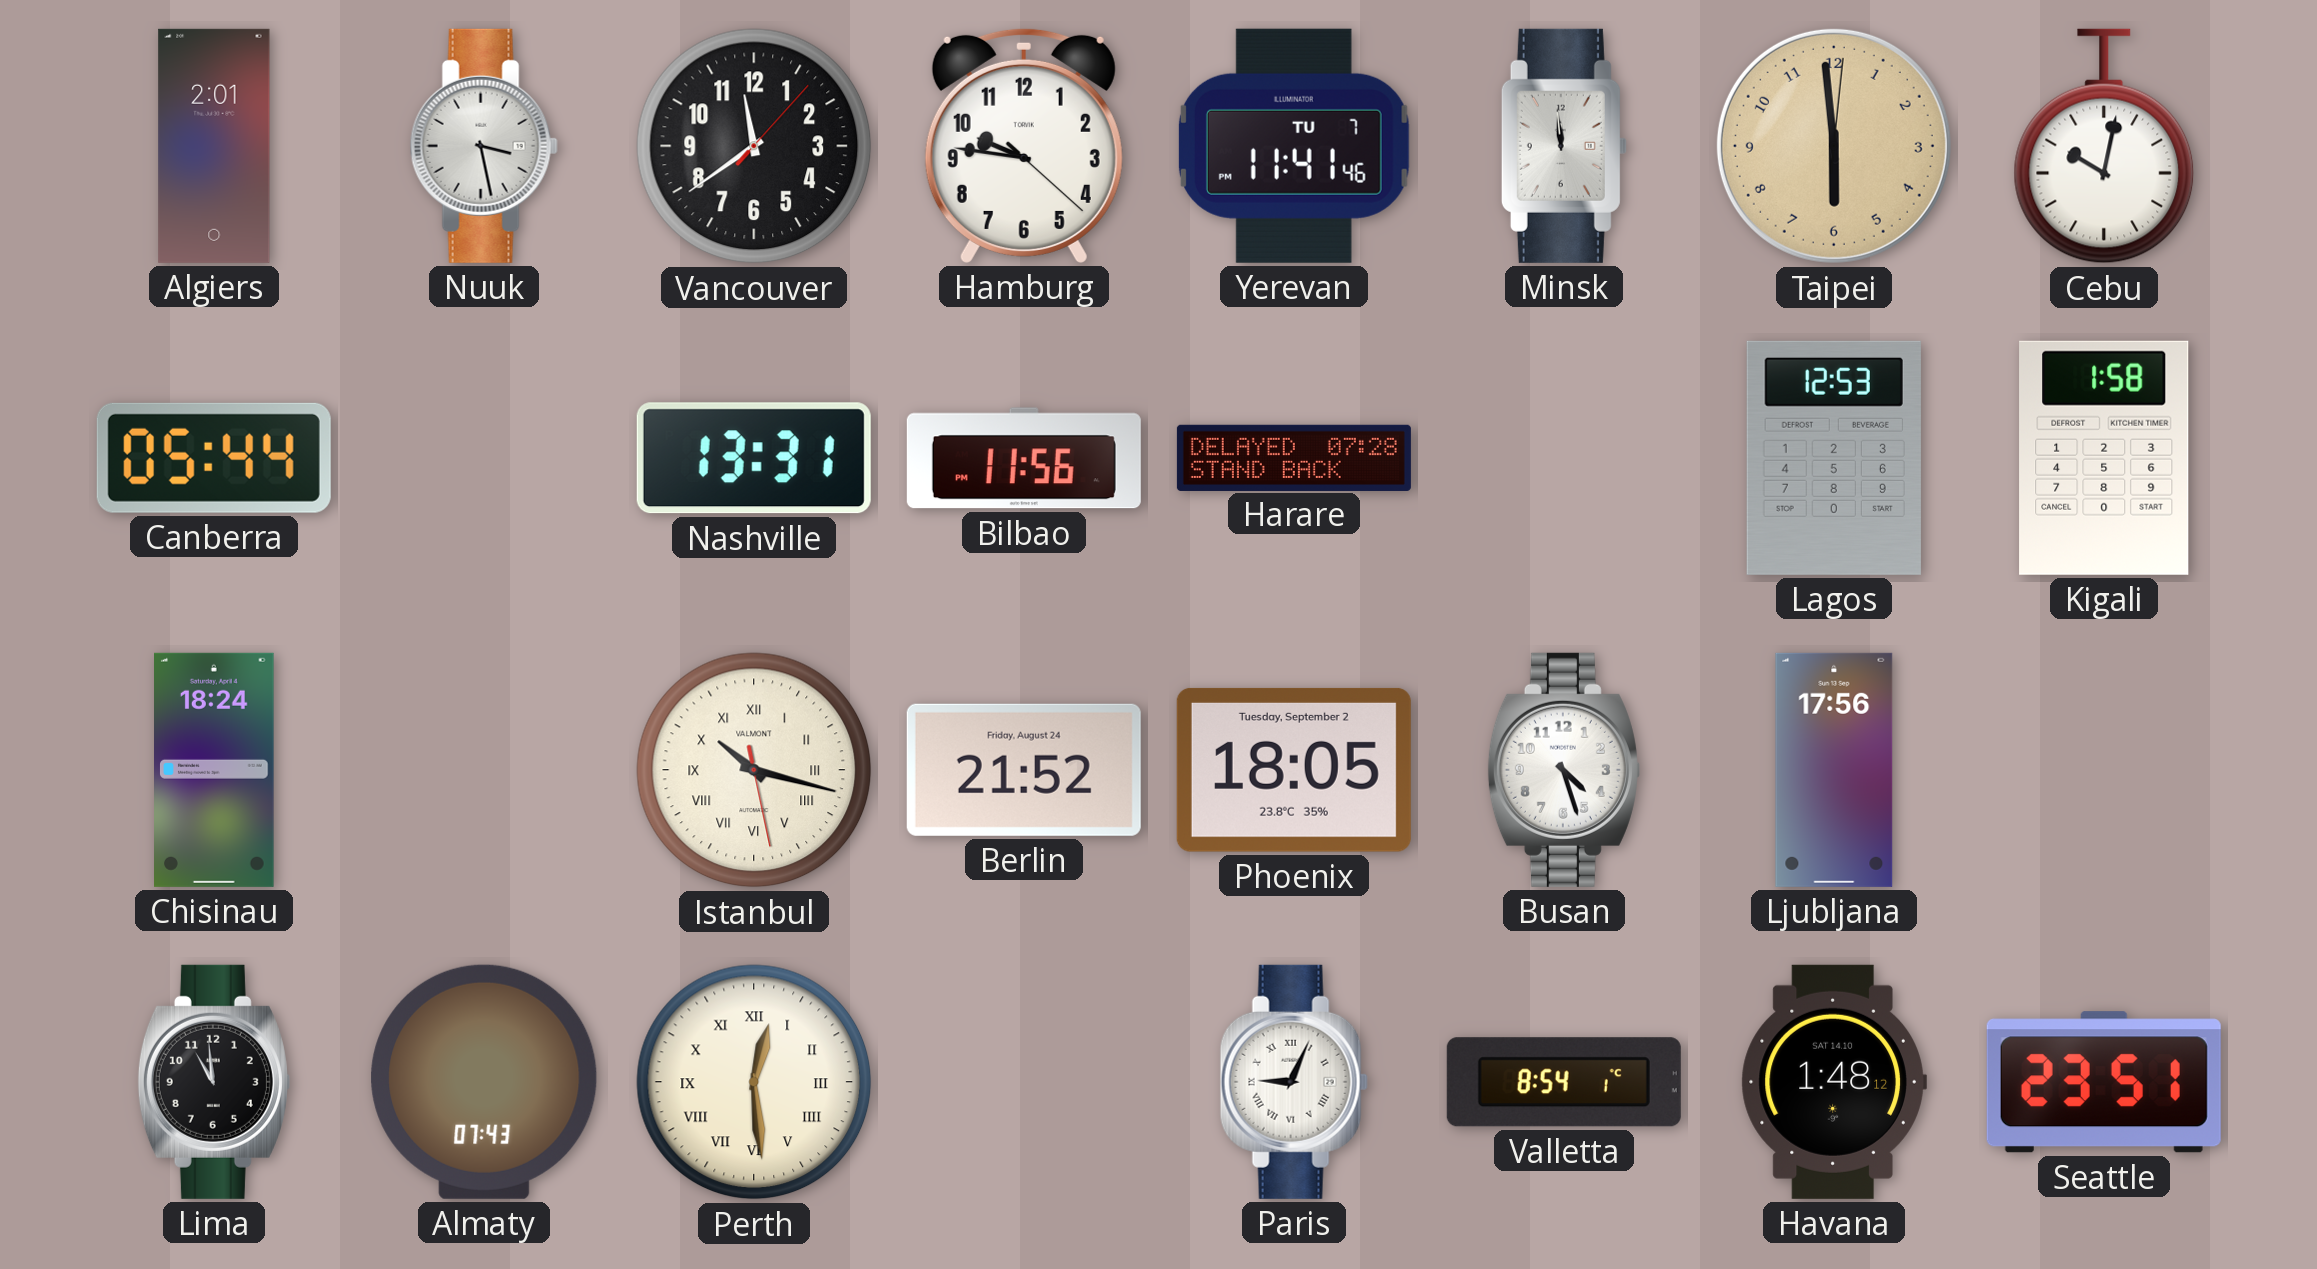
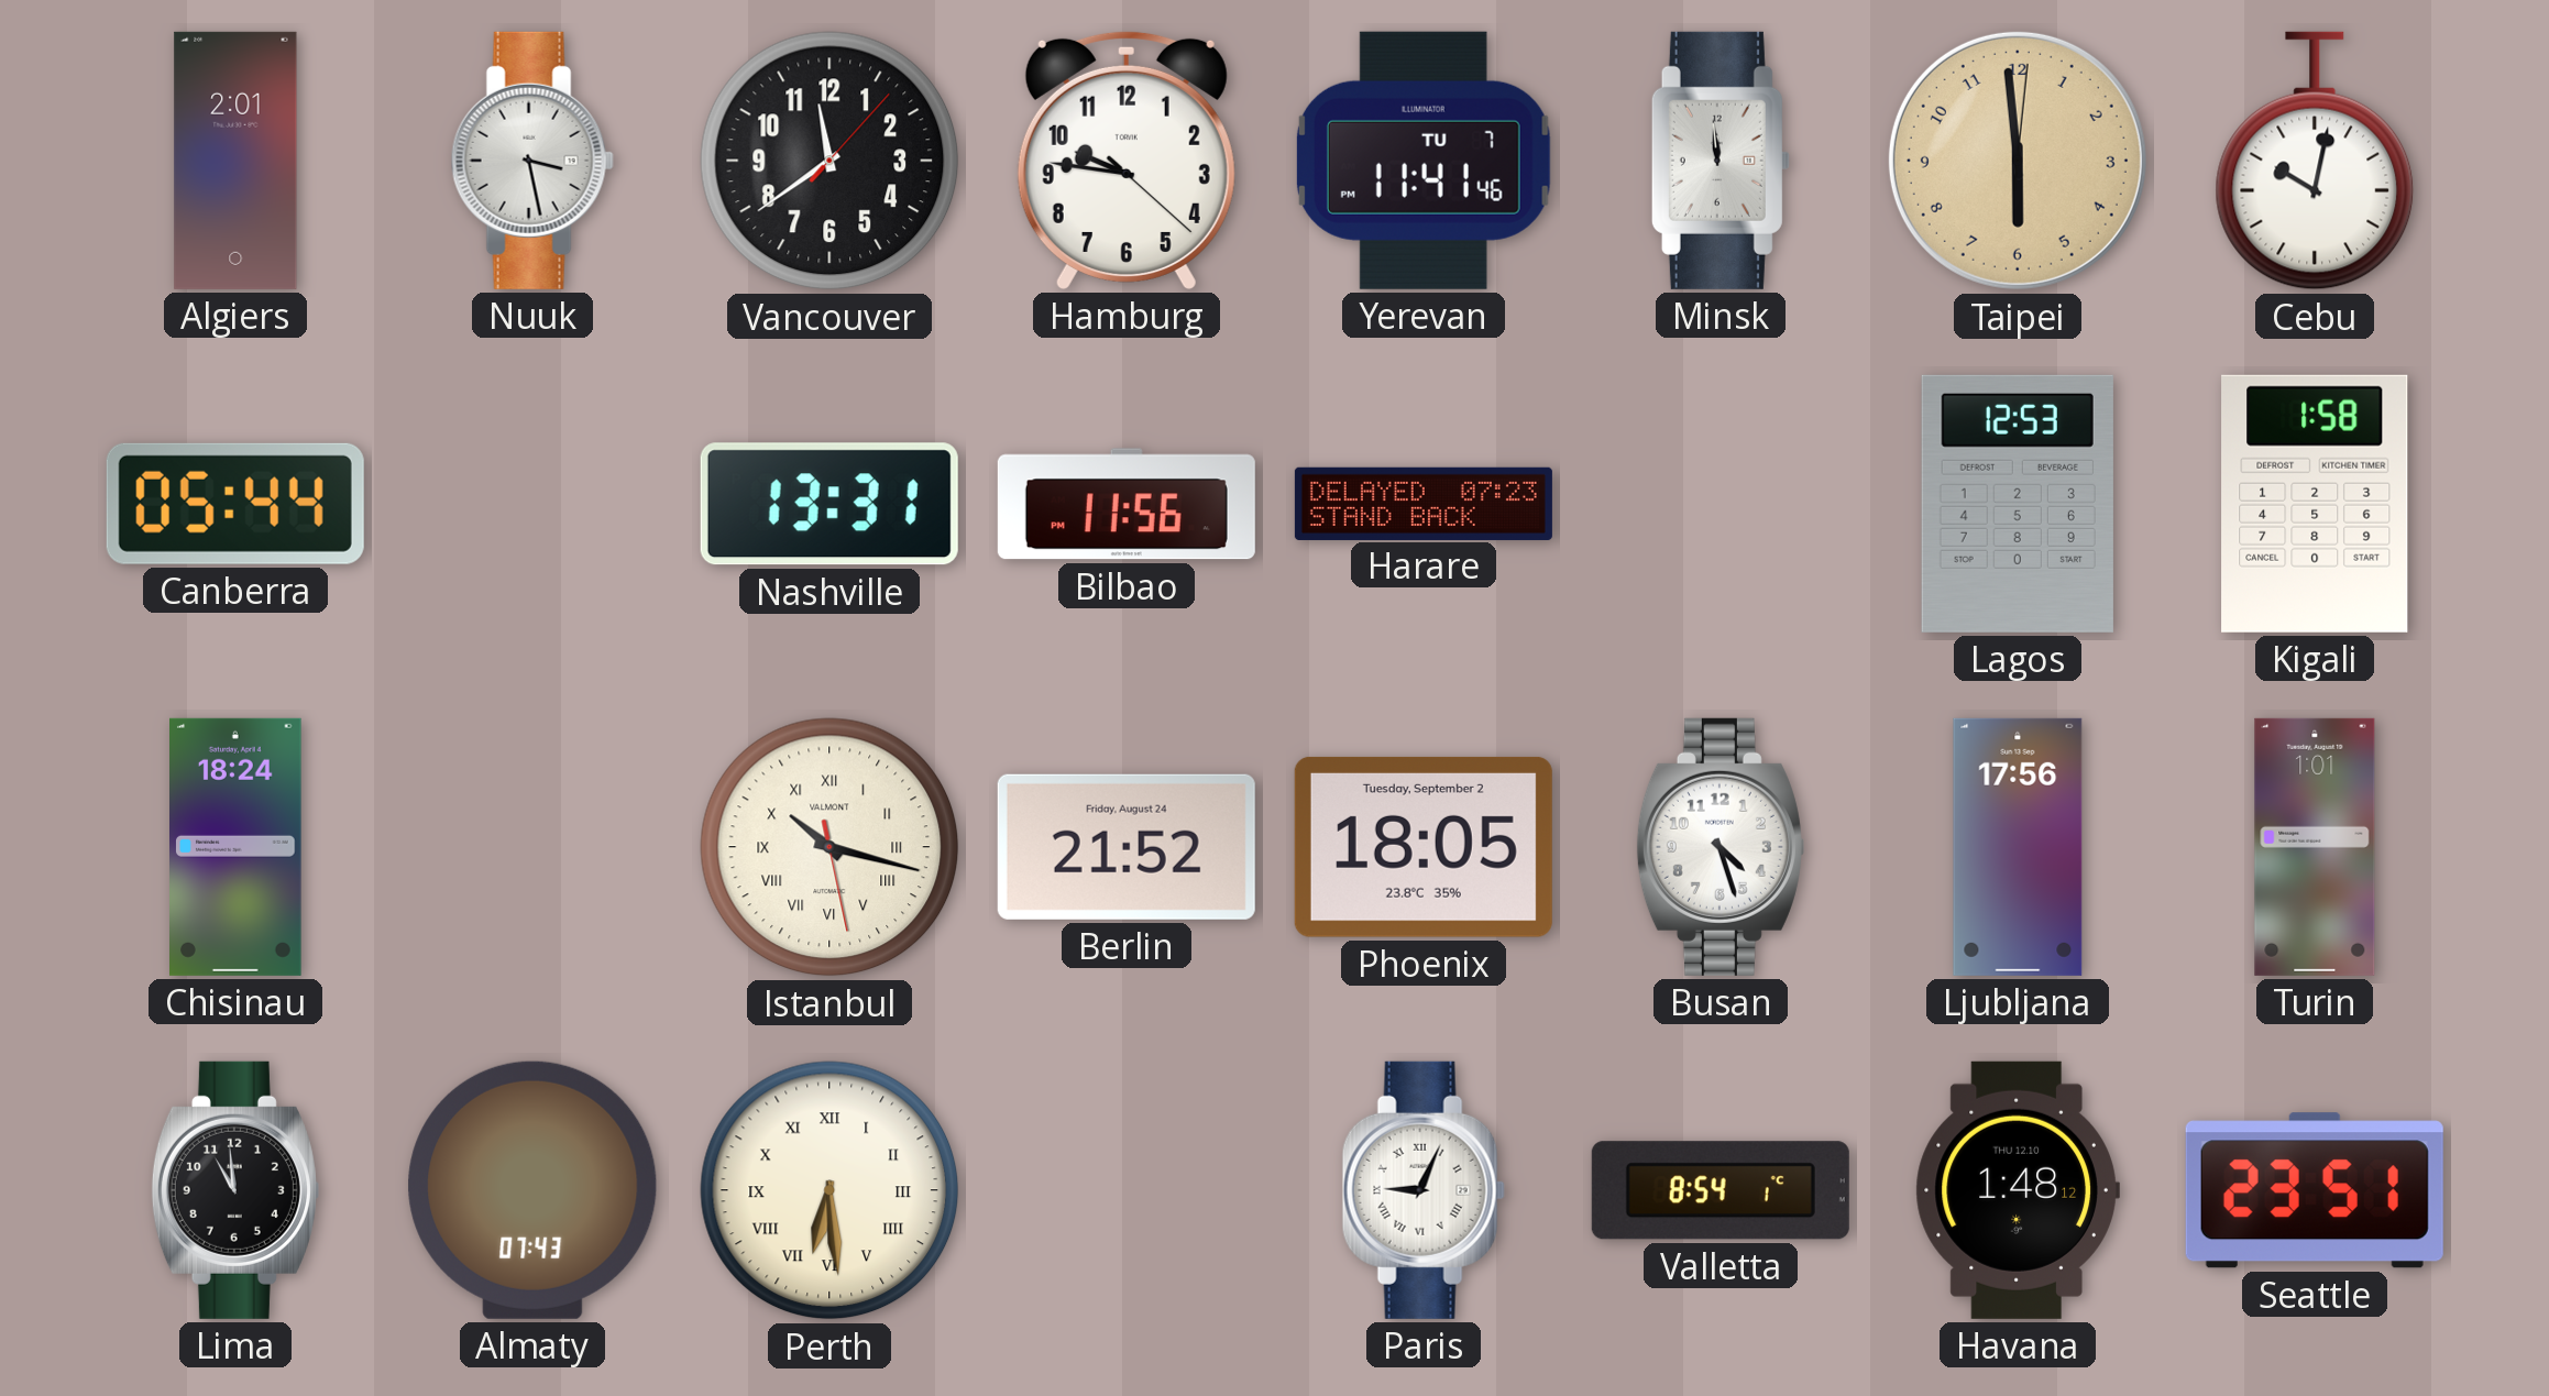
Harare: 07:28 -> 07:23
Turin: none -> 1:01
Perth: 12:29 -> 6:29
Havana date: SAT 14.10 -> THU 12.10
